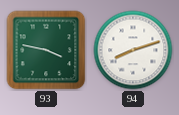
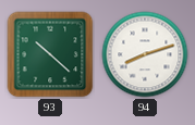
93: 3:47 -> 10:22
